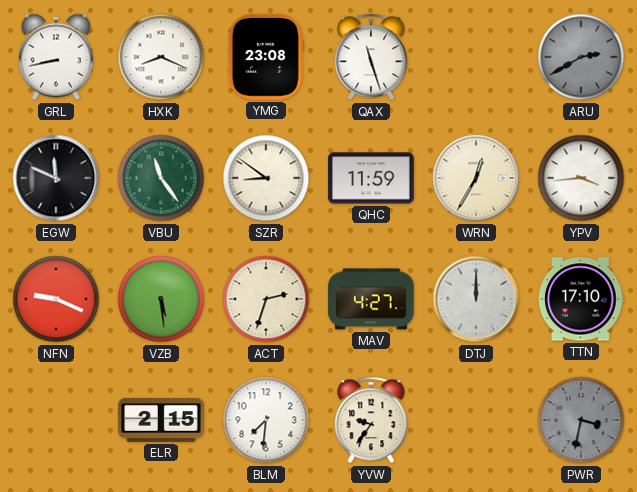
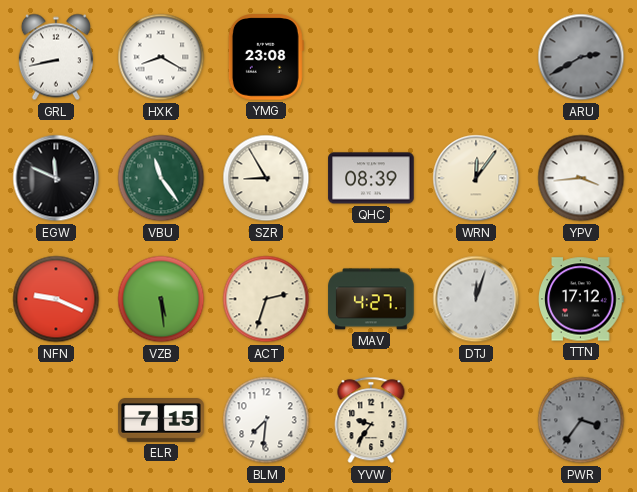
HXK: 8:19 -> 8:20
QAX: 11:27 -> none
SZR: 8:51 -> 8:55
QHC: 11:59 -> 08:39
WRN: 12:35 -> 12:06
DTJ: 12:00 -> 12:03
TTN: 17:10 -> 17:12
ELR: 2:15 -> 7:15
PWR: 3:32 -> 3:36
